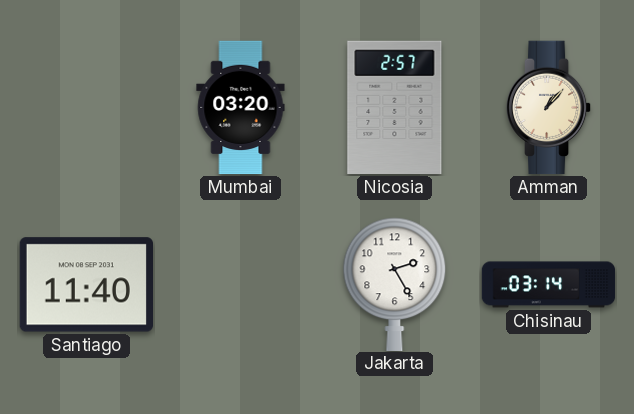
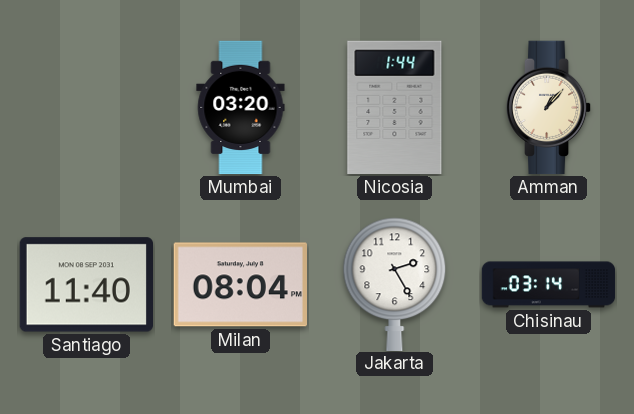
Nicosia: 2:57 -> 1:44
Milan: none -> 08:04
